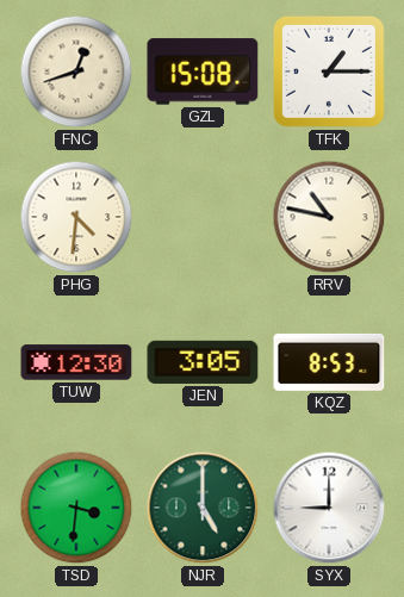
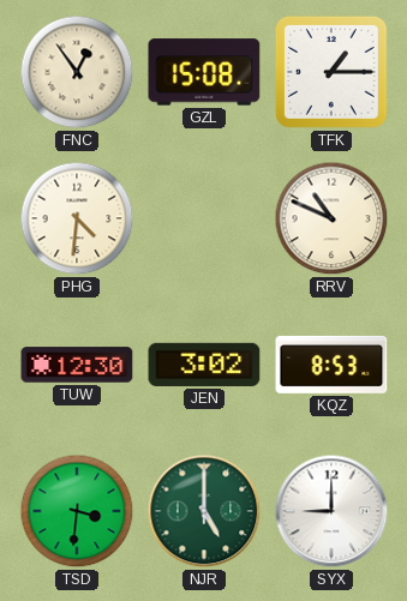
FNC: 12:42 -> 12:54
RRV: 10:47 -> 10:49
JEN: 3:05 -> 3:02
